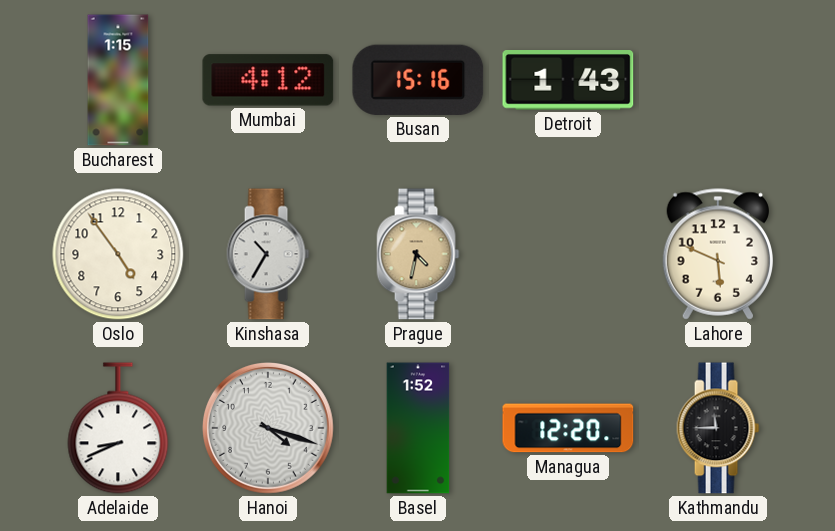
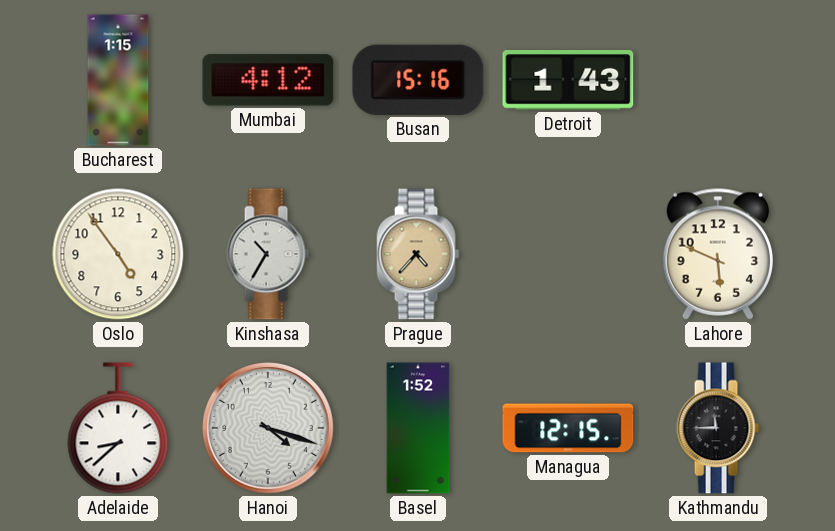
Prague: 4:32 -> 4:37
Adelaide: 8:41 -> 8:38
Managua: 12:20 -> 12:15
